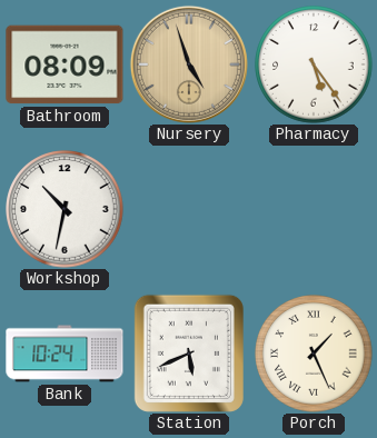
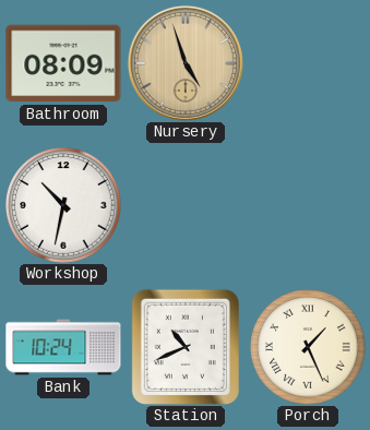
Pharmacy: 5:24 -> none
Station: 5:41 -> 10:41
